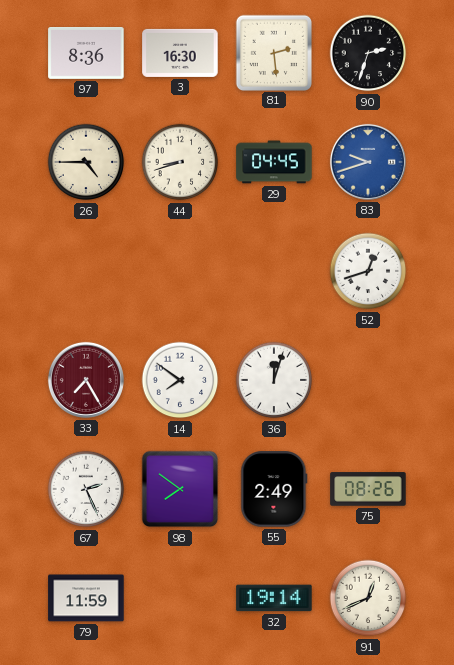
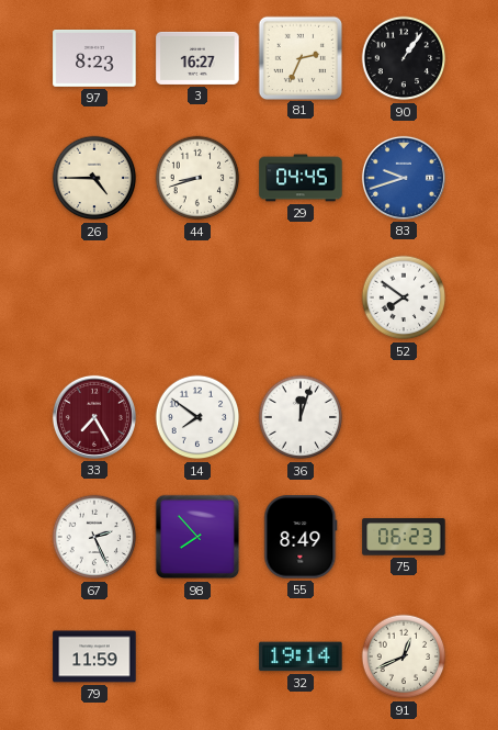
97: 8:36 -> 8:23
3: 16:30 -> 16:27
81: 2:29 -> 2:34
90: 2:33 -> 1:06
52: 12:42 -> 7:51
98: 7:51 -> 7:53
55: 2:49 -> 8:49
75: 08:26 -> 06:23
